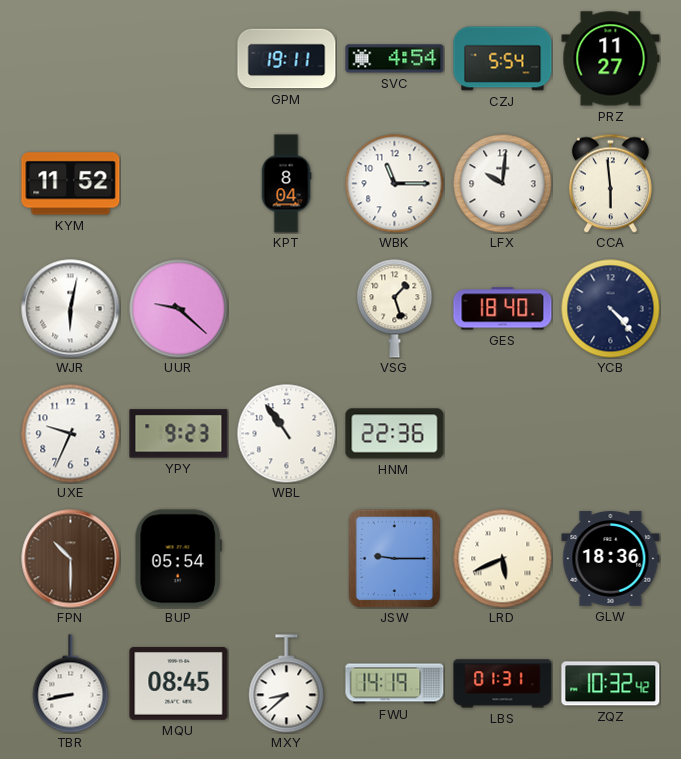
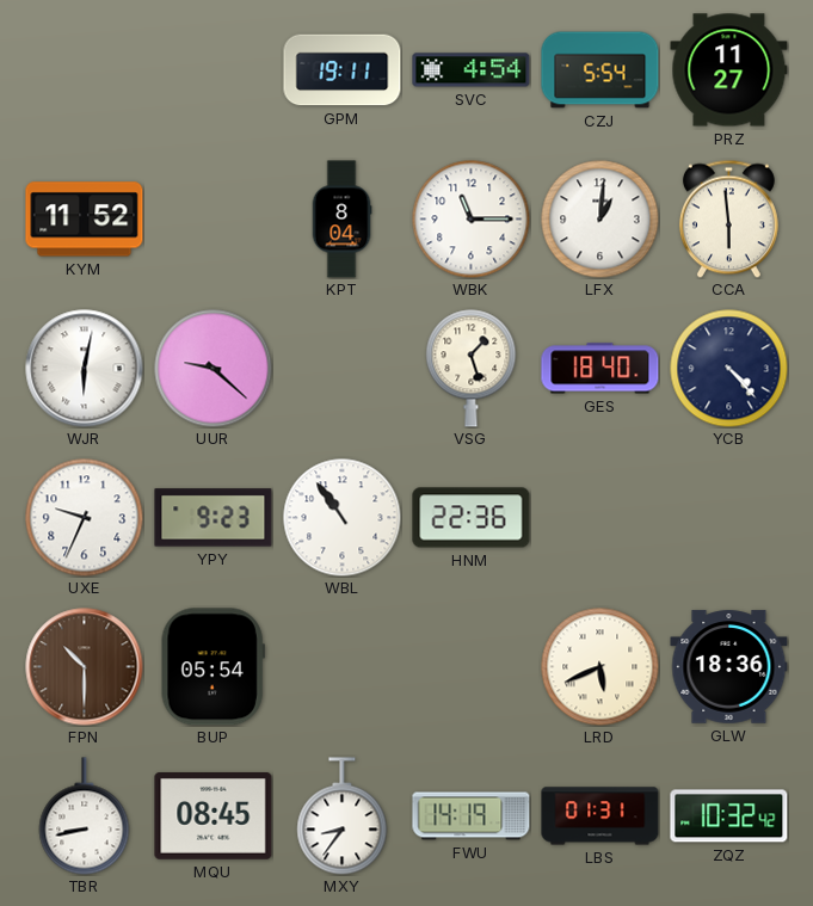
LFX: 10:01 -> 1:01
JSW: 9:15 -> none
MXY: 8:38 -> 8:36
